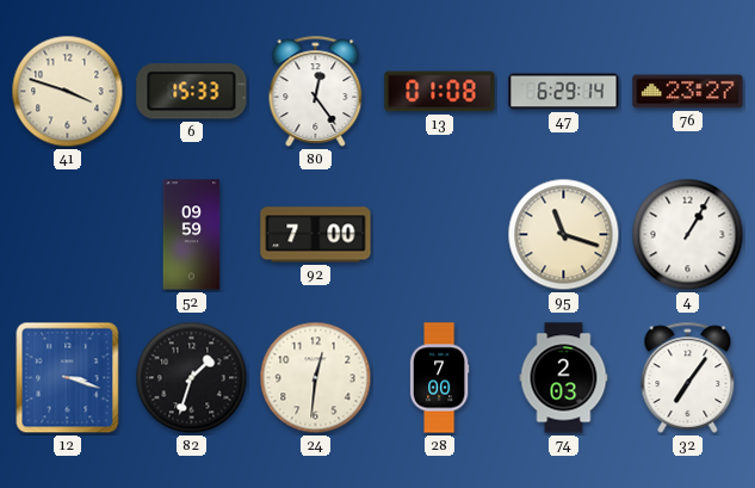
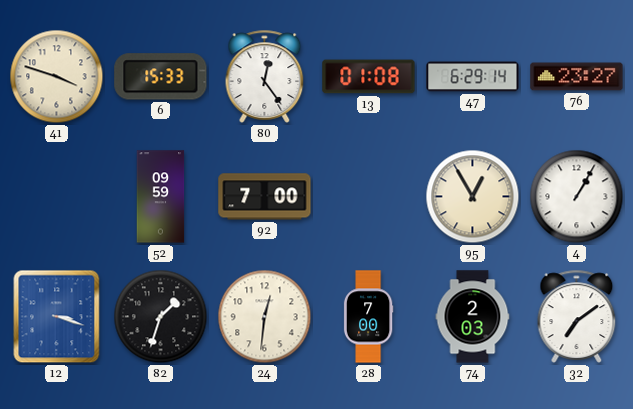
95: 11:18 -> 12:55
32: 7:06 -> 7:09
